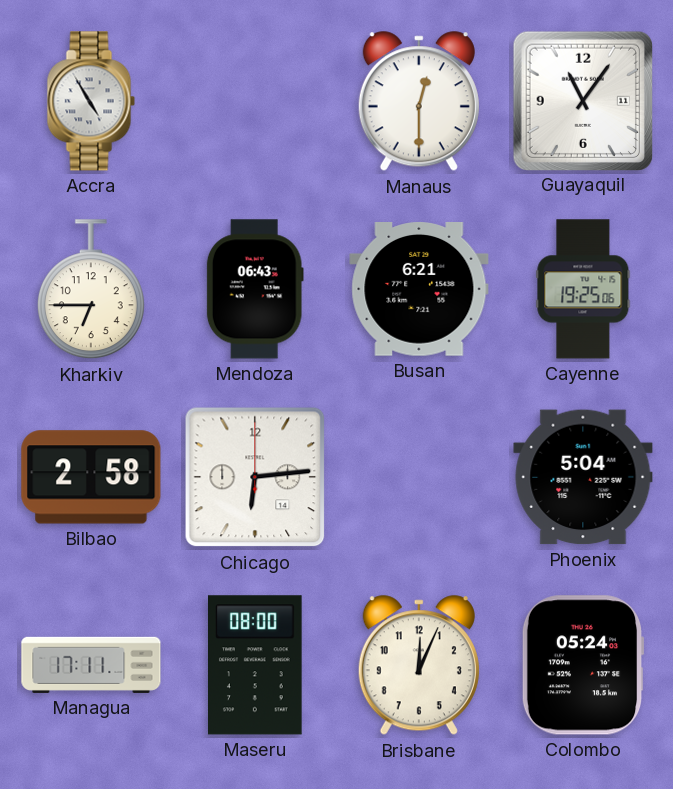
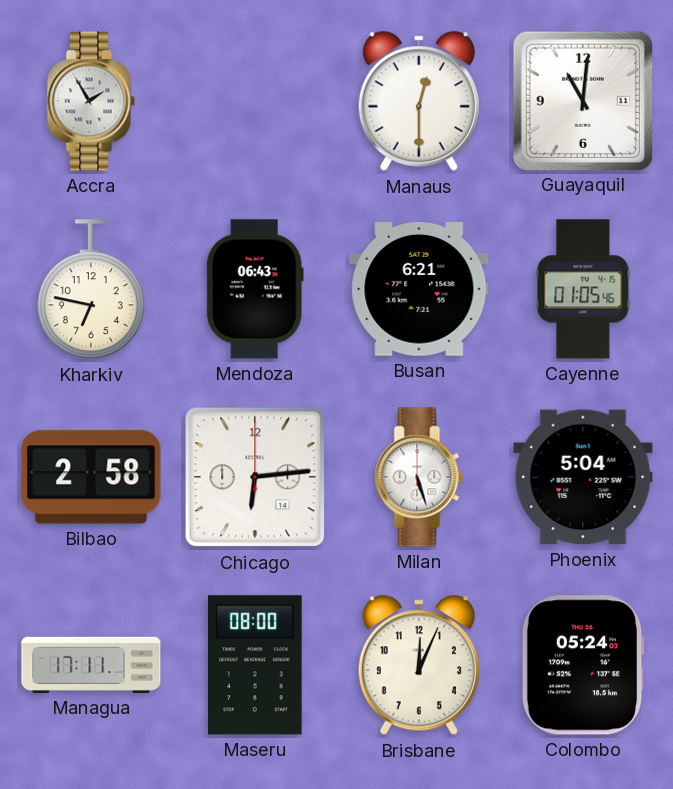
Accra: 4:55 -> 1:55
Guayaquil: 11:06 -> 11:01
Kharkiv: 6:45 -> 6:47
Cayenne: 19:25 -> 01:05
Milan: none -> 5:27
